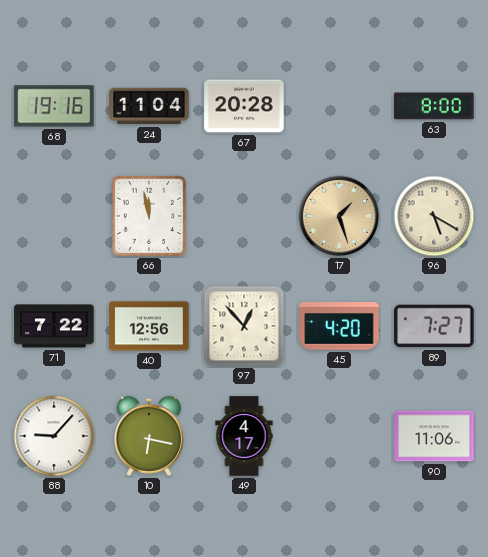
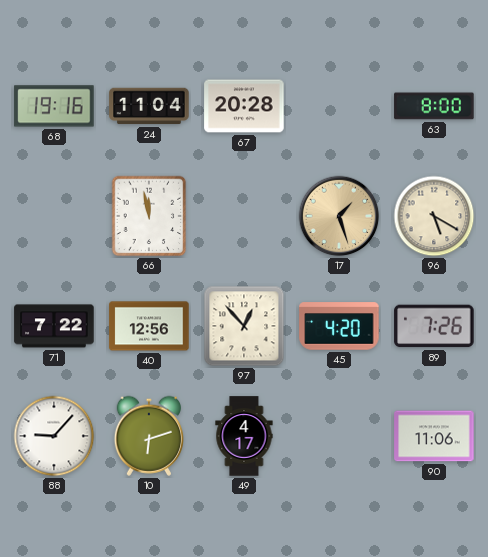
89: 7:27 -> 7:26
10: 6:17 -> 6:12
